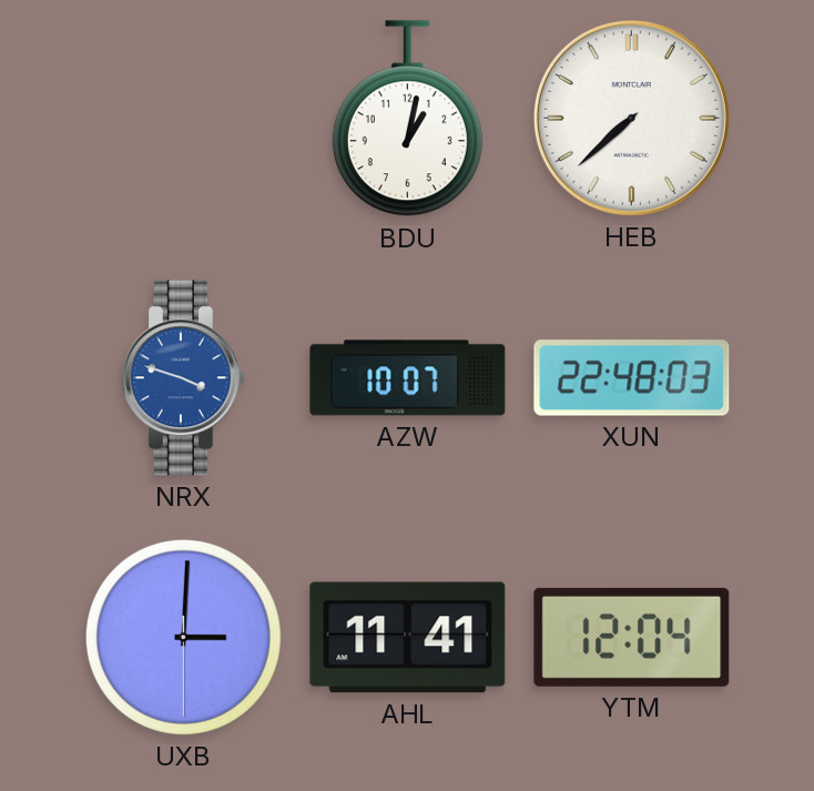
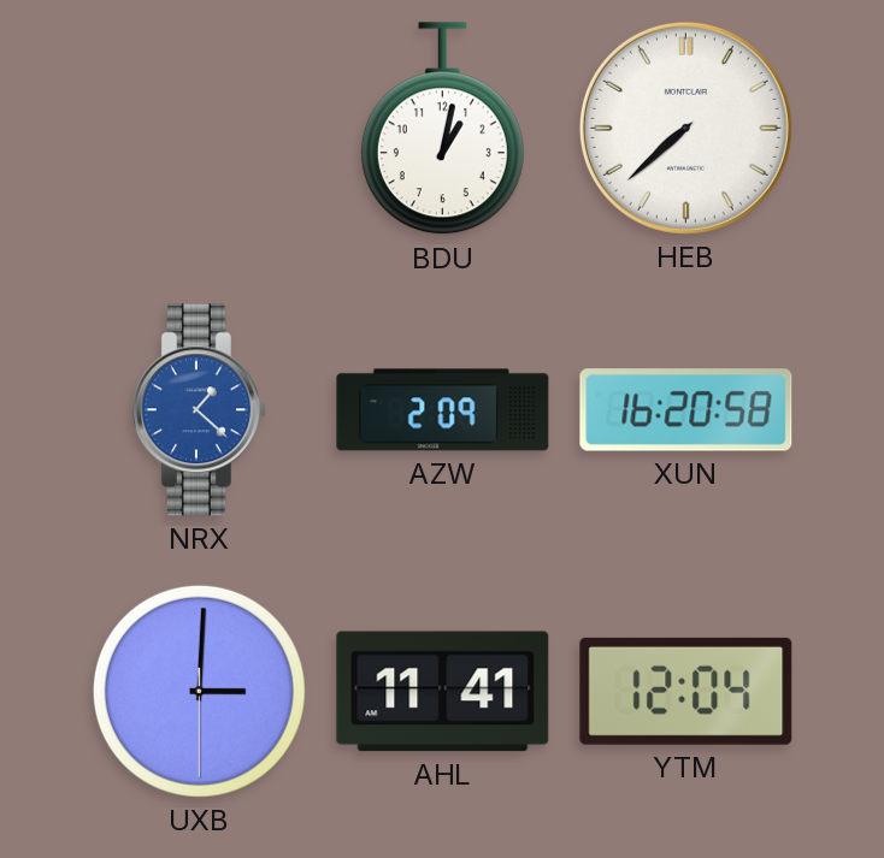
NRX: 3:48 -> 1:22
AZW: 10:07 -> 2:09
XUN: 22:48 -> 16:20
